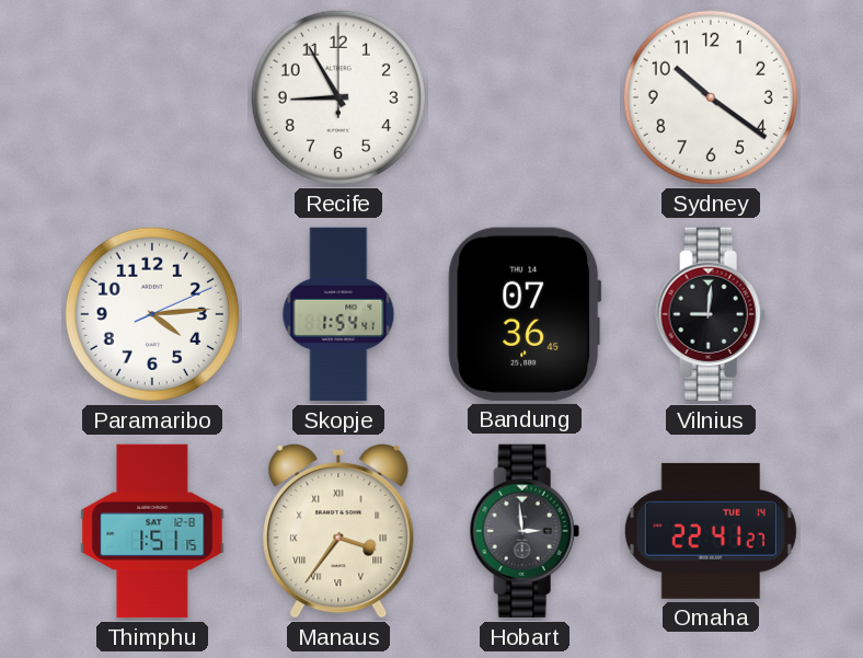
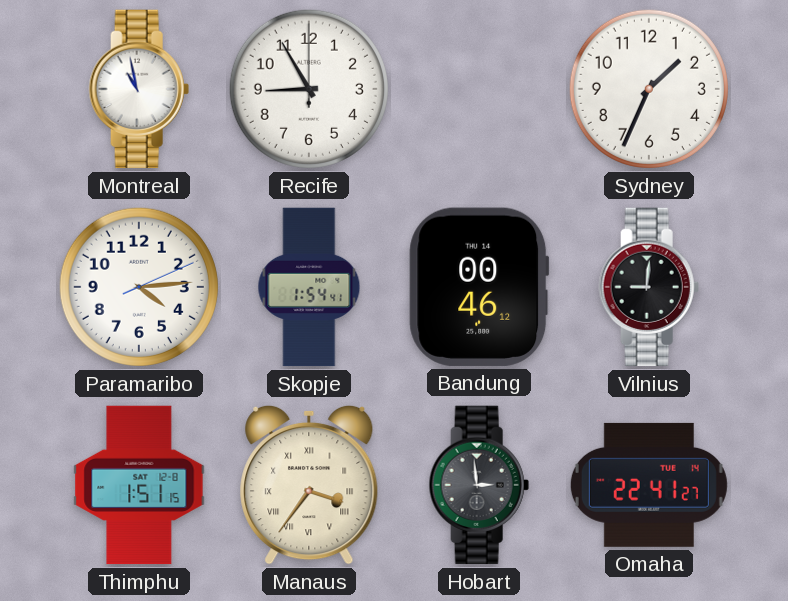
Montreal: none -> 10:58
Sydney: 10:21 -> 1:34
Bandung: 07:36 -> 00:46
